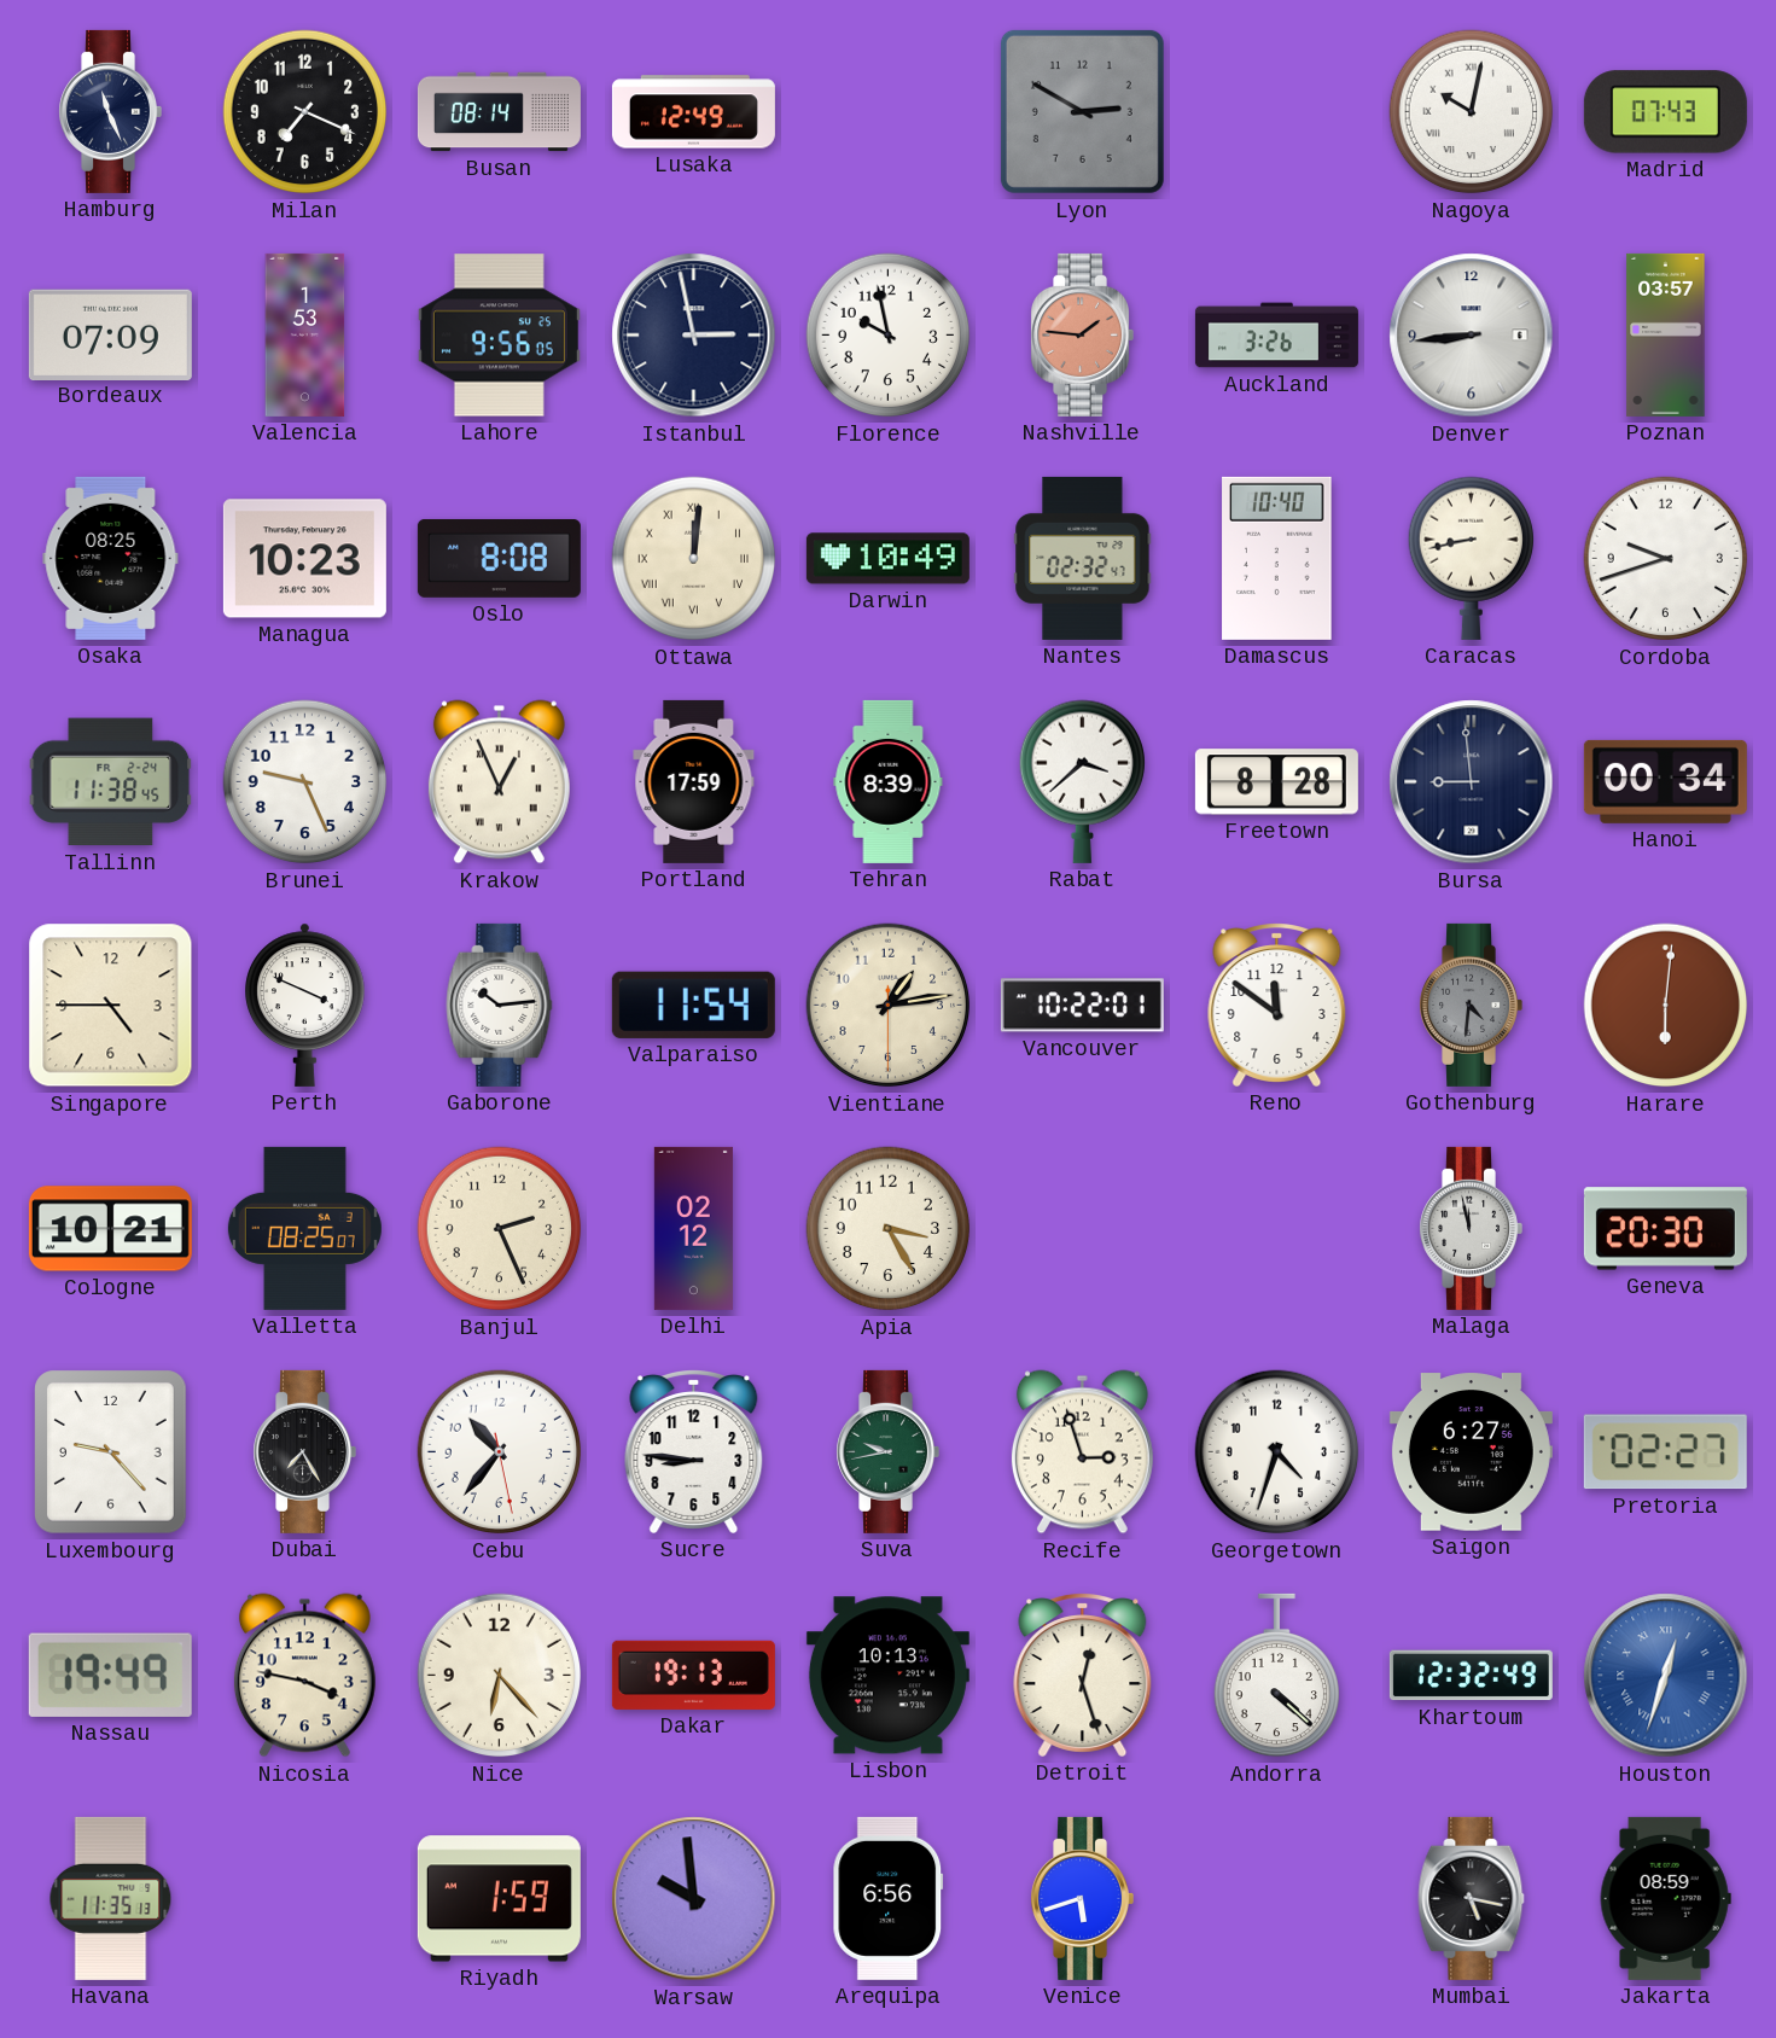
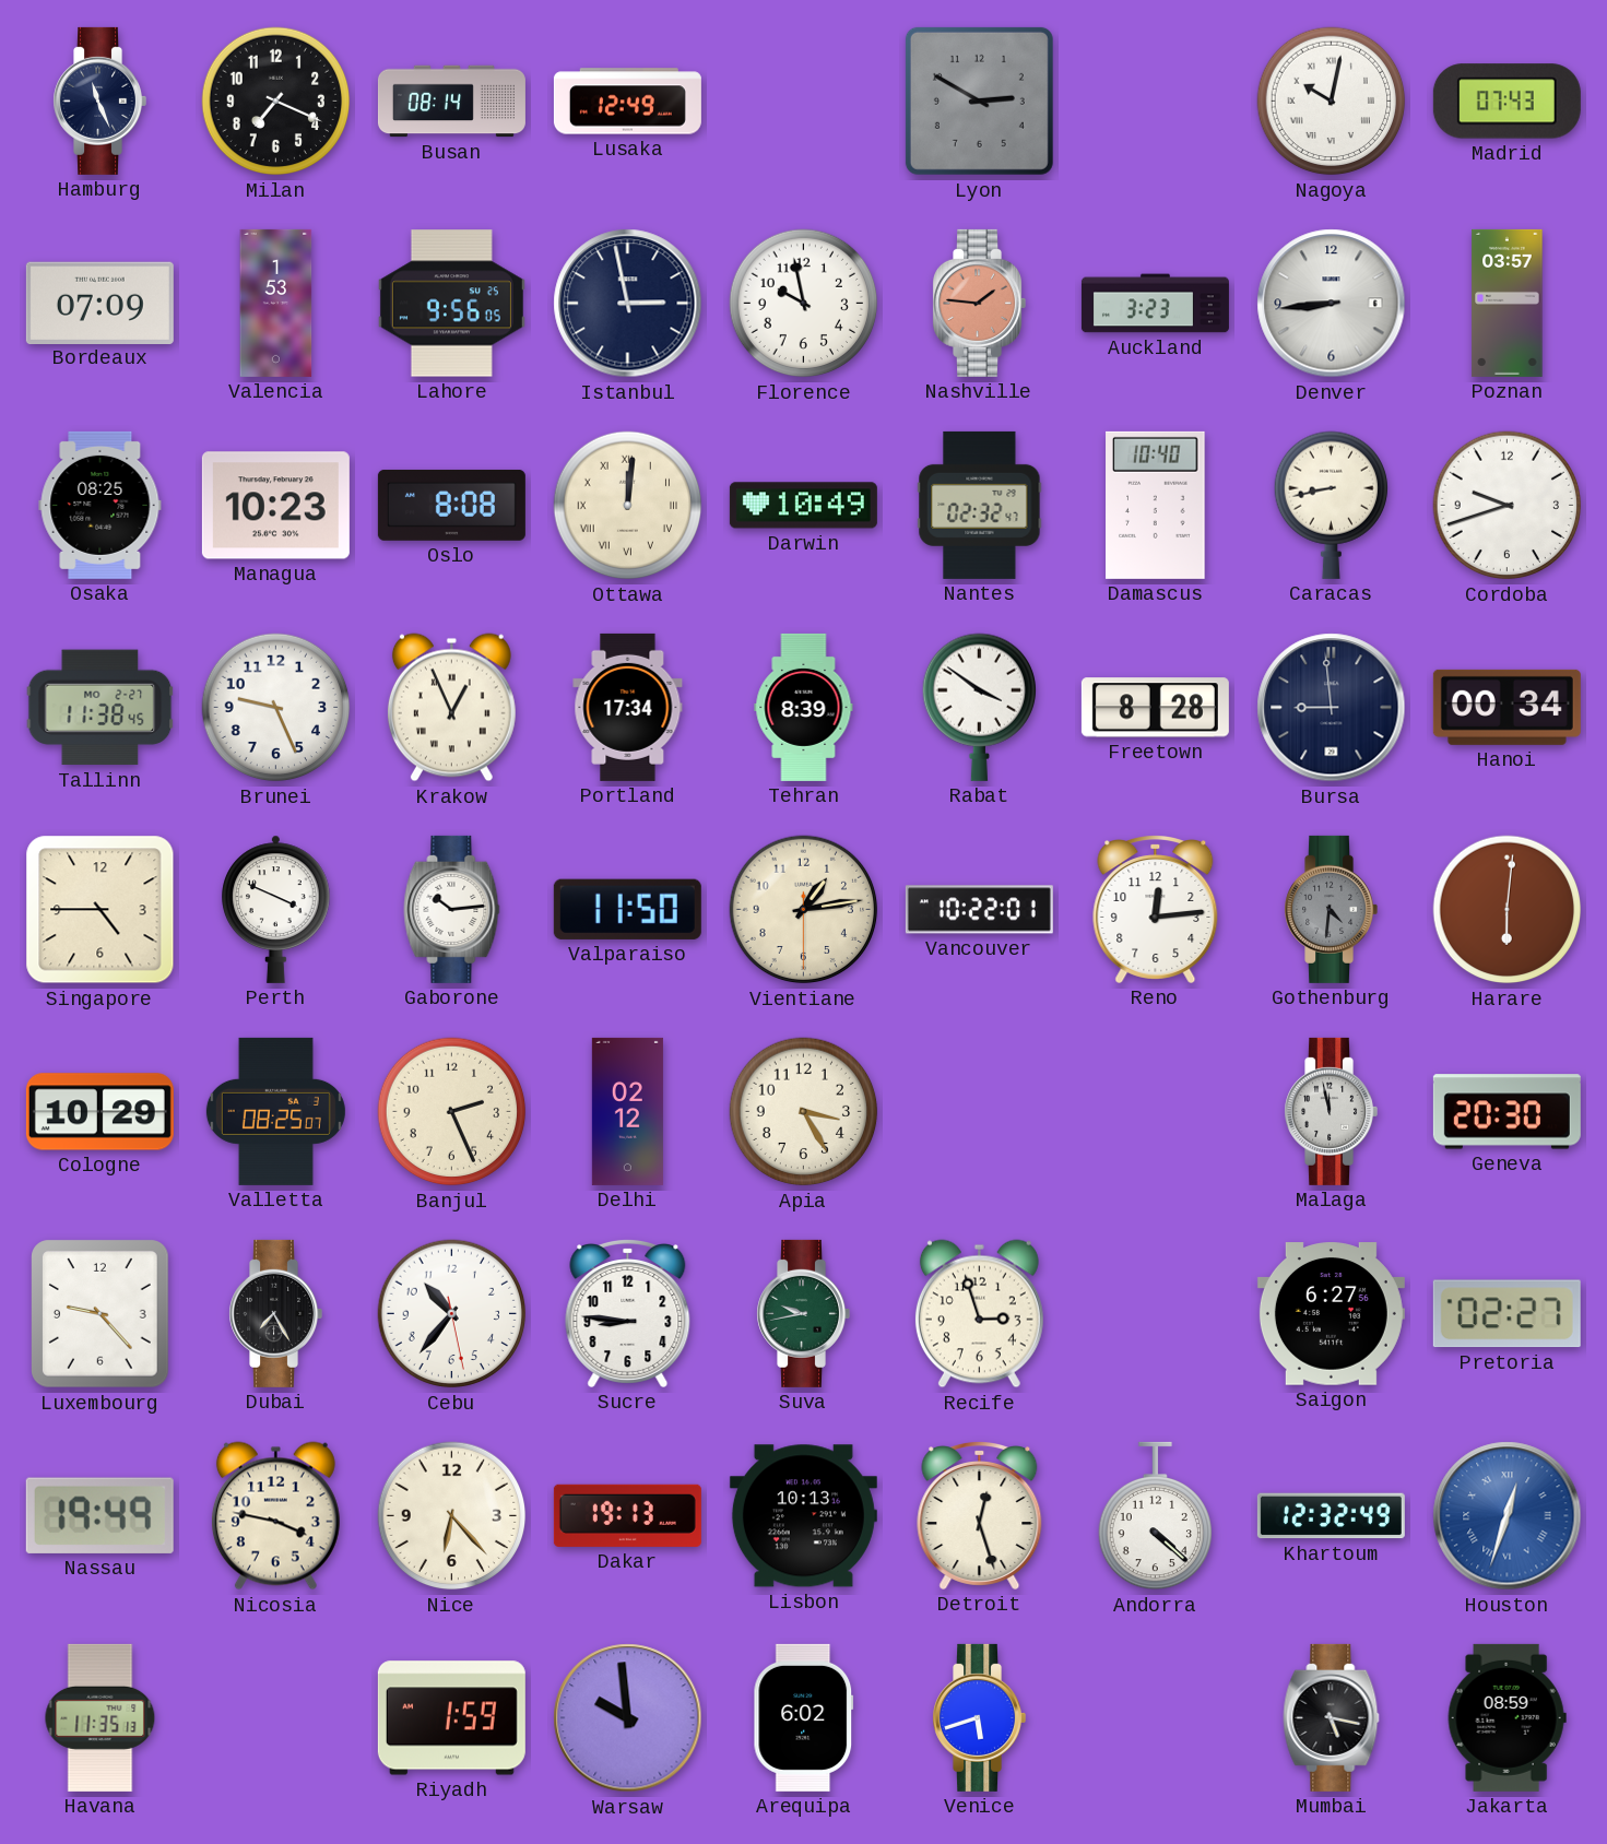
Auckland: 3:26 -> 3:23
Tallinn date: FR 2-24 -> MO 2-27
Portland: 17:59 -> 17:34
Rabat: 3:38 -> 3:51
Valparaiso: 11:54 -> 11:50
Reno: 11:51 -> 12:14
Cologne: 10:21 -> 10:29
Georgetown: 4:33 -> none
Arequipa: 6:56 -> 6:02
